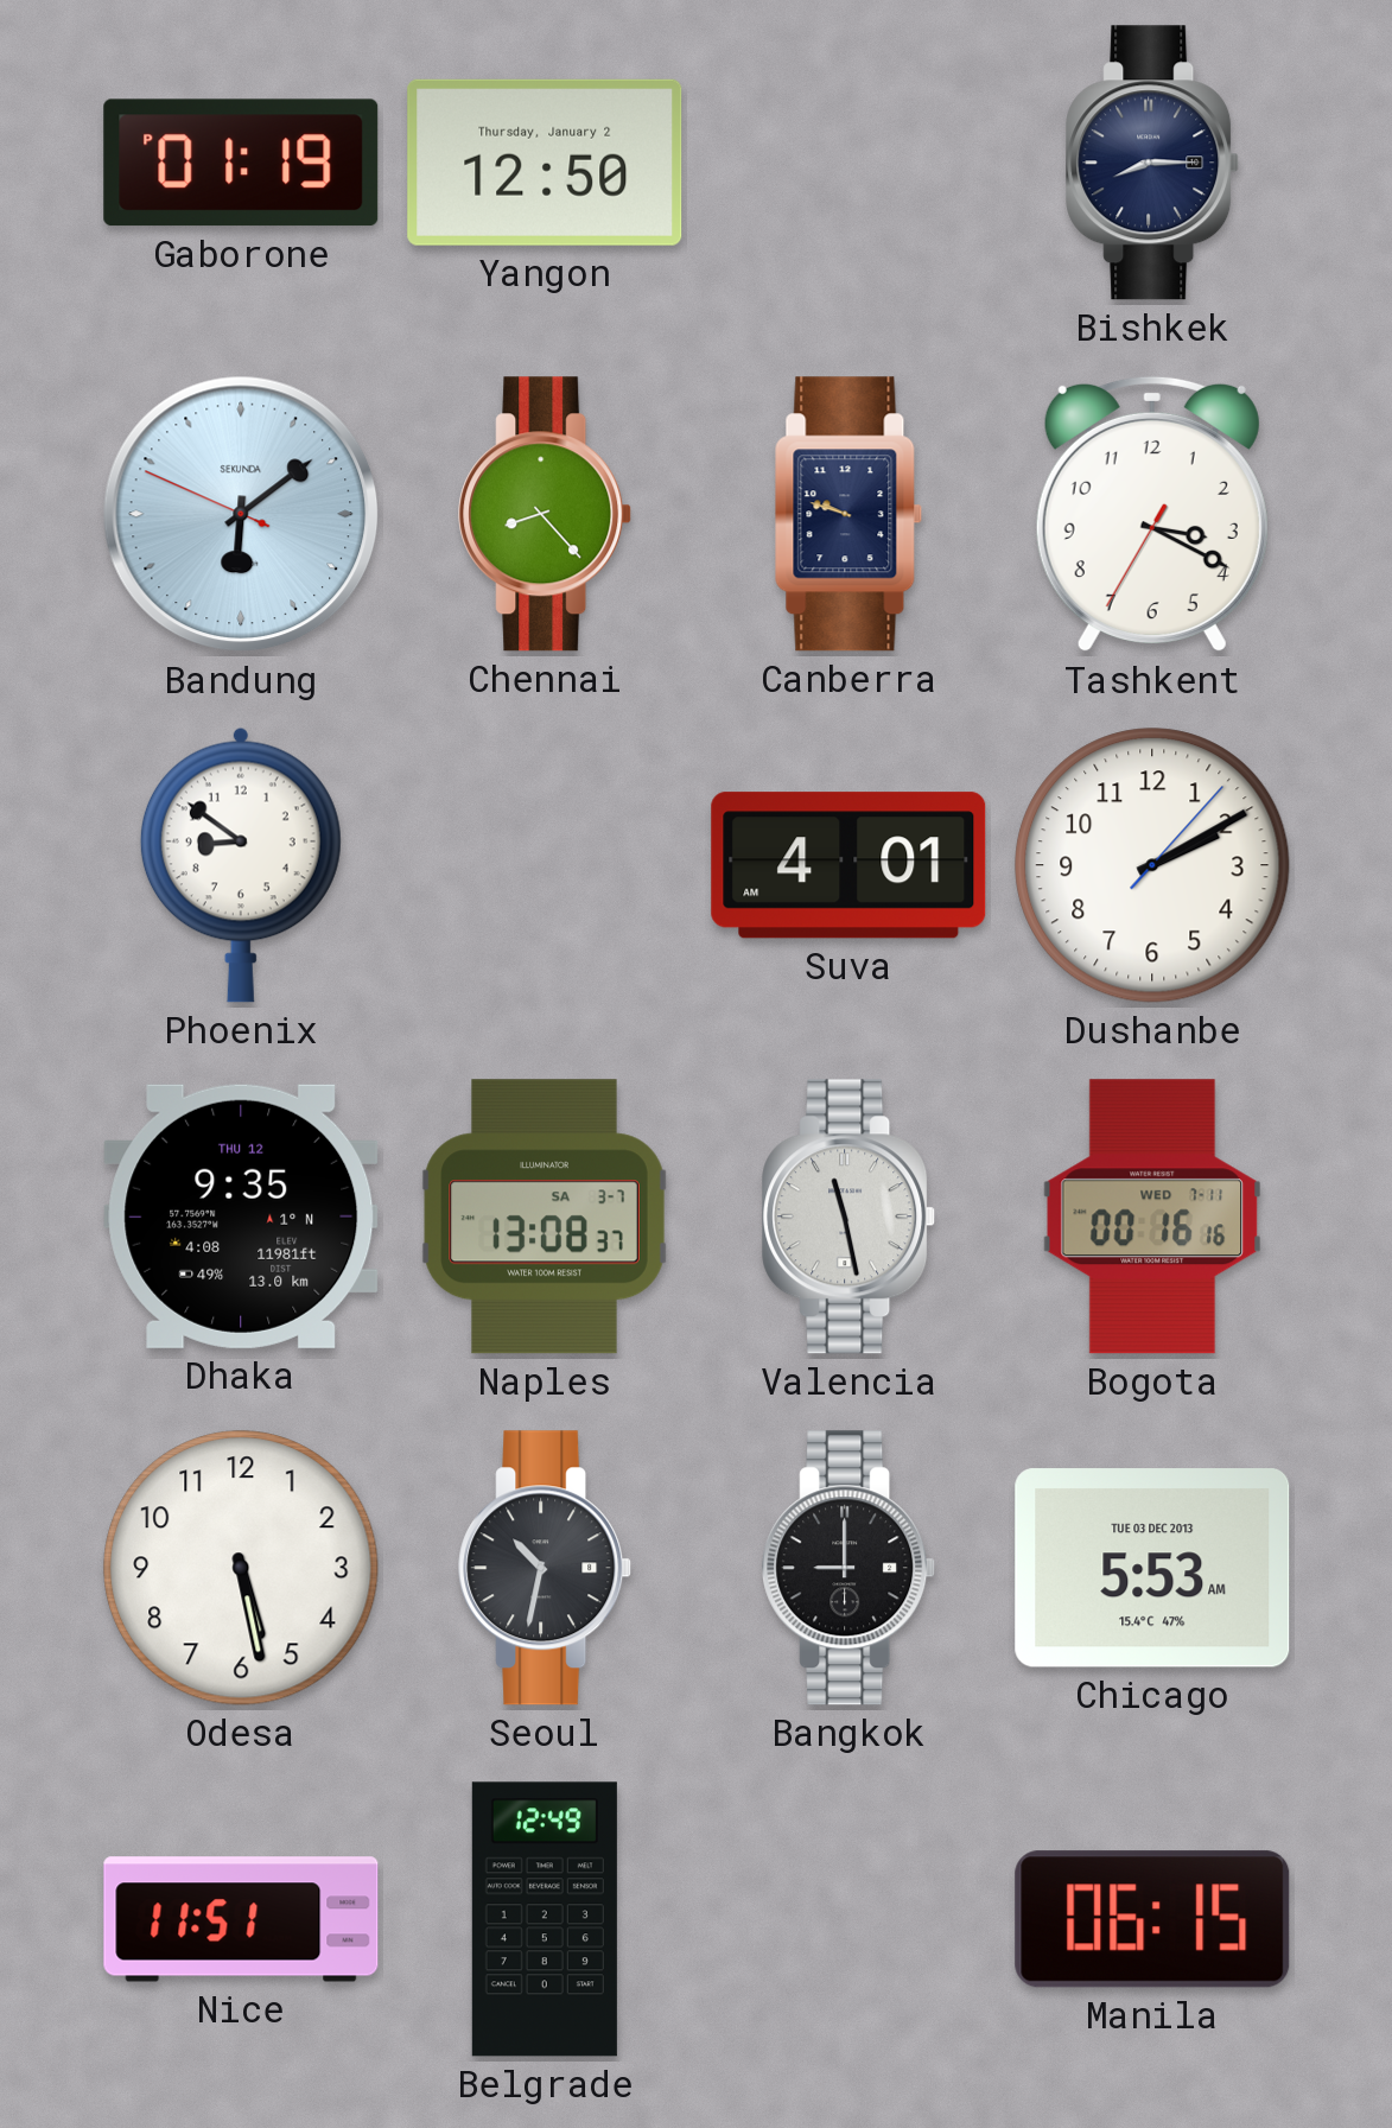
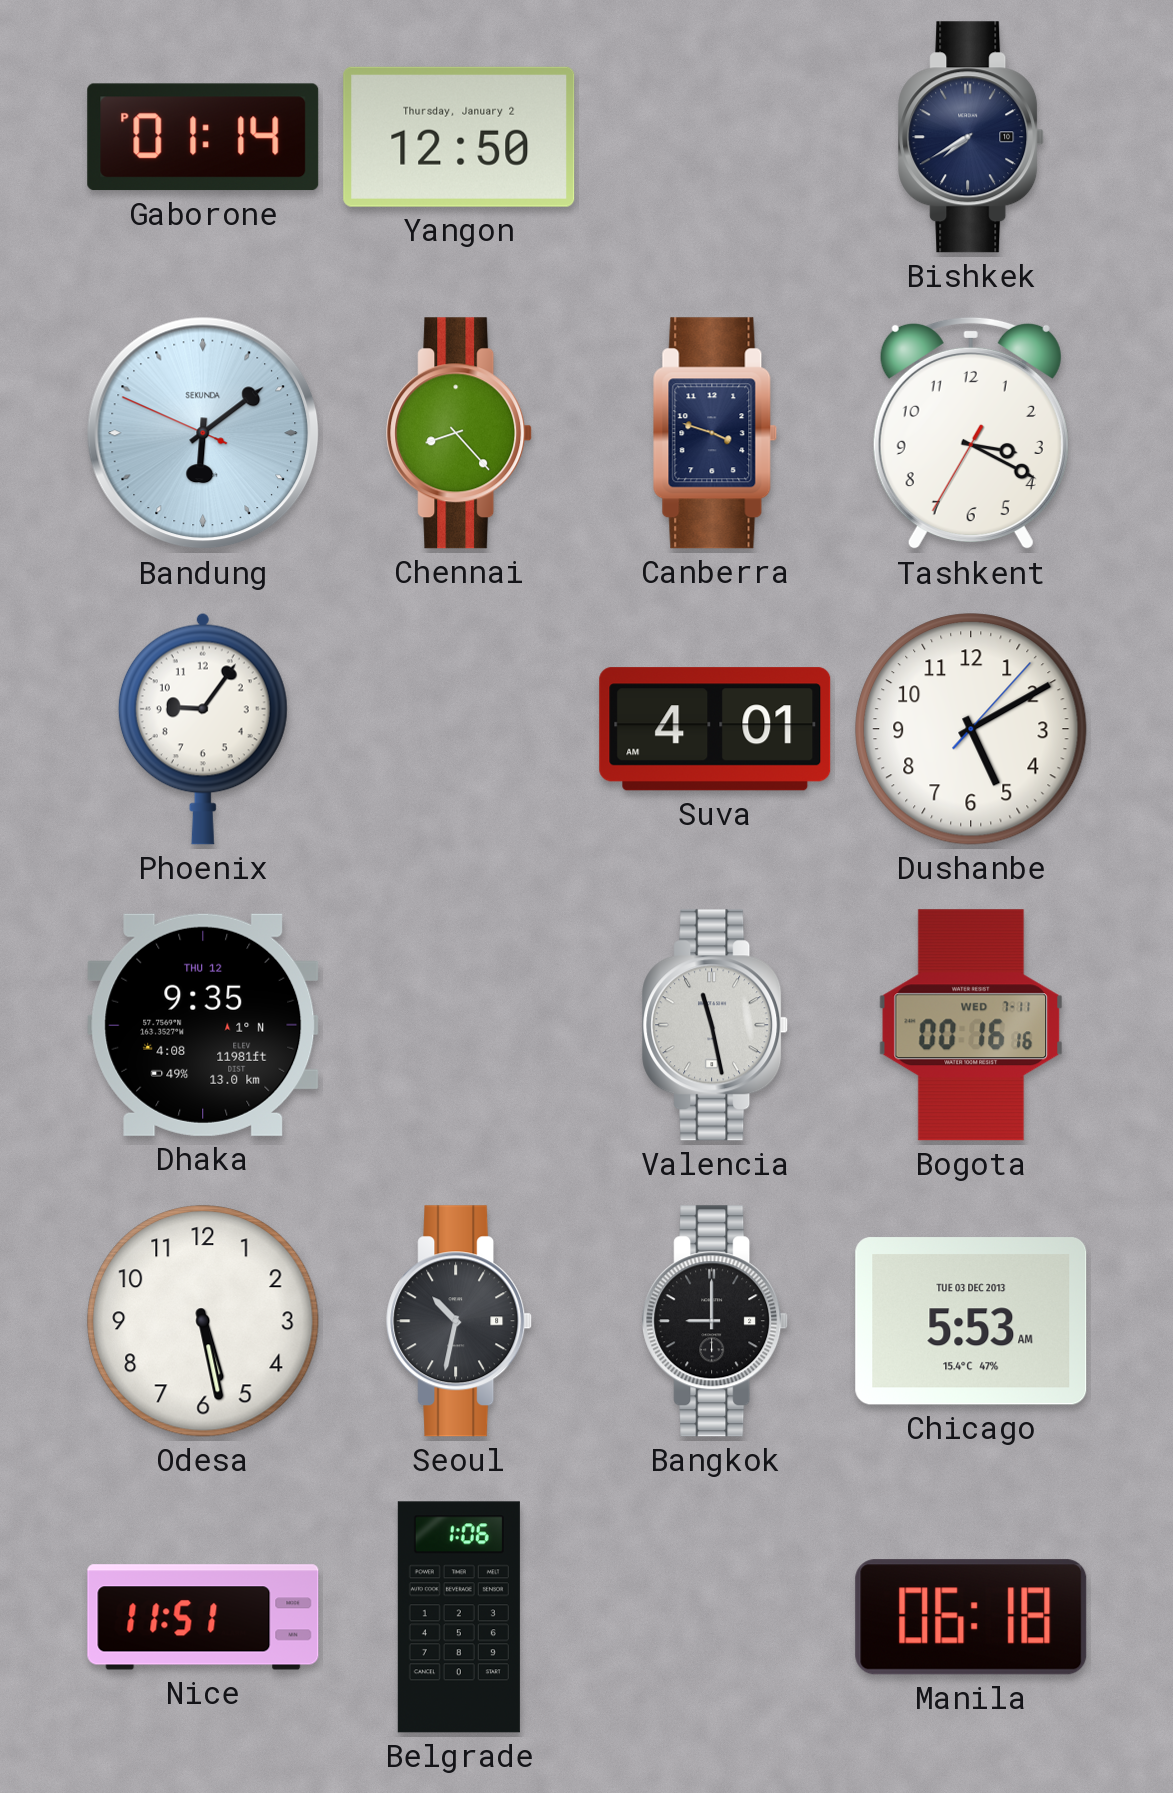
Gaborone: 01:19 -> 01:14
Bishkek: 8:15 -> 7:40
Canberra: 9:48 -> 3:48
Phoenix: 8:51 -> 9:06
Dushanbe: 2:10 -> 5:10
Naples: 13:08 -> none
Belgrade: 12:49 -> 1:06
Manila: 06:15 -> 06:18
